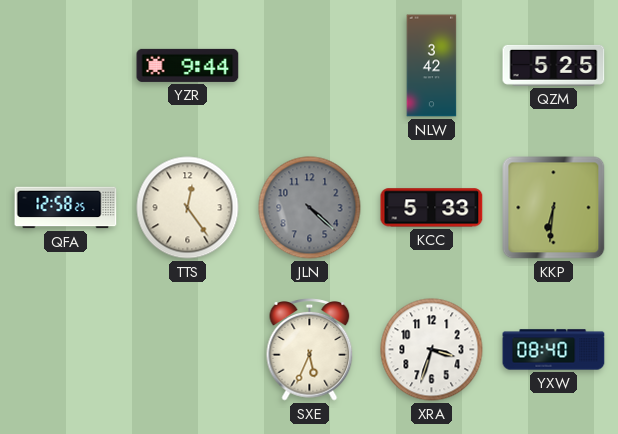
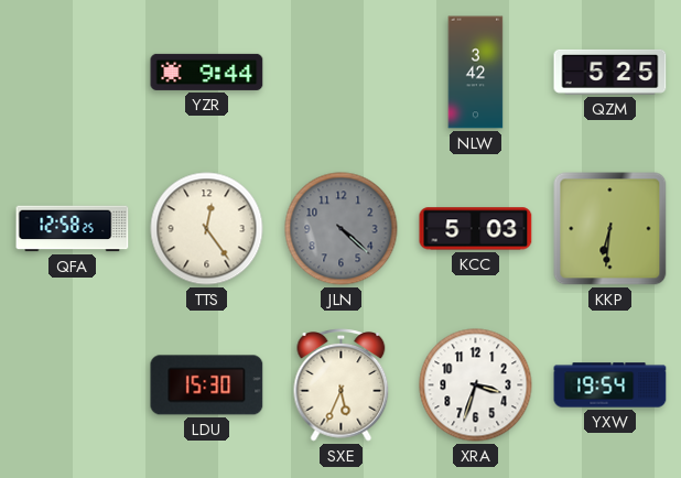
KCC: 5:33 -> 5:03
LDU: none -> 15:30
YXW: 08:40 -> 19:54
